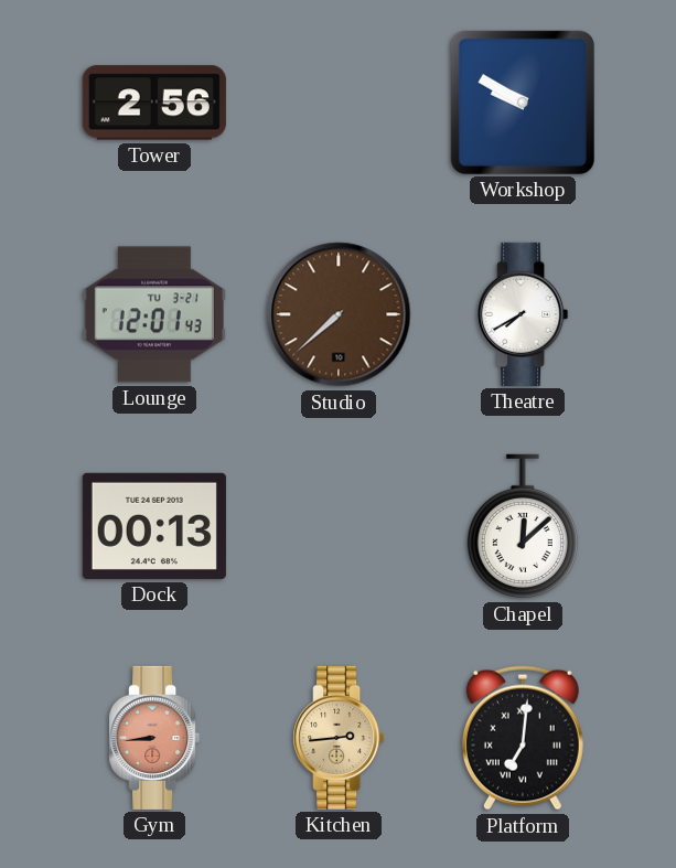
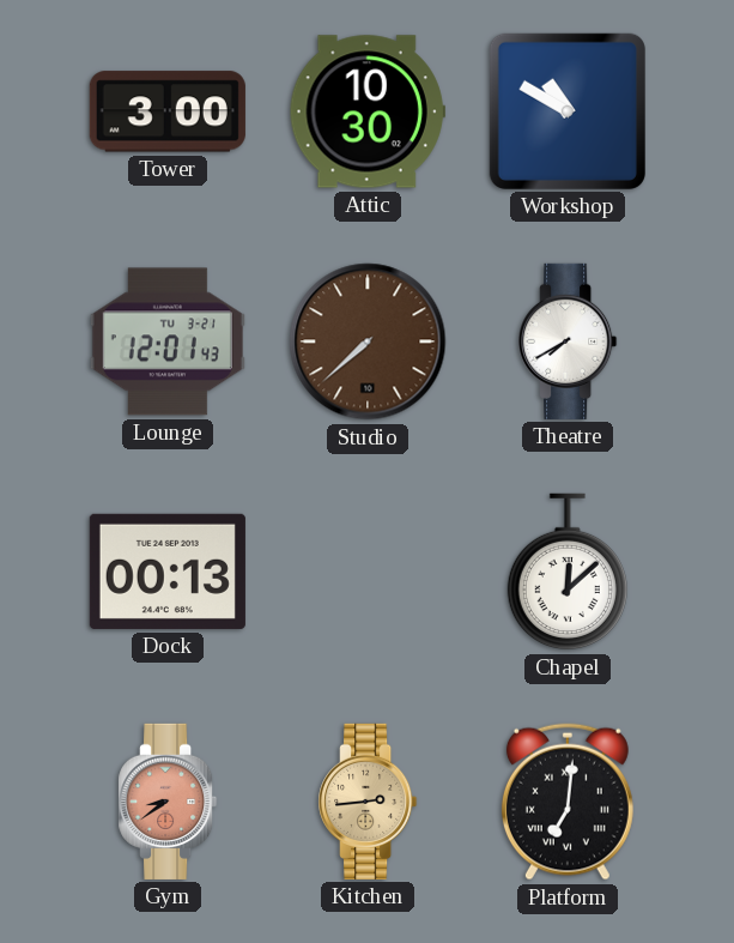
Tower: 2:56 -> 3:00
Attic: none -> 10:30
Workshop: 9:50 -> 10:50
Gym: 8:44 -> 8:39
